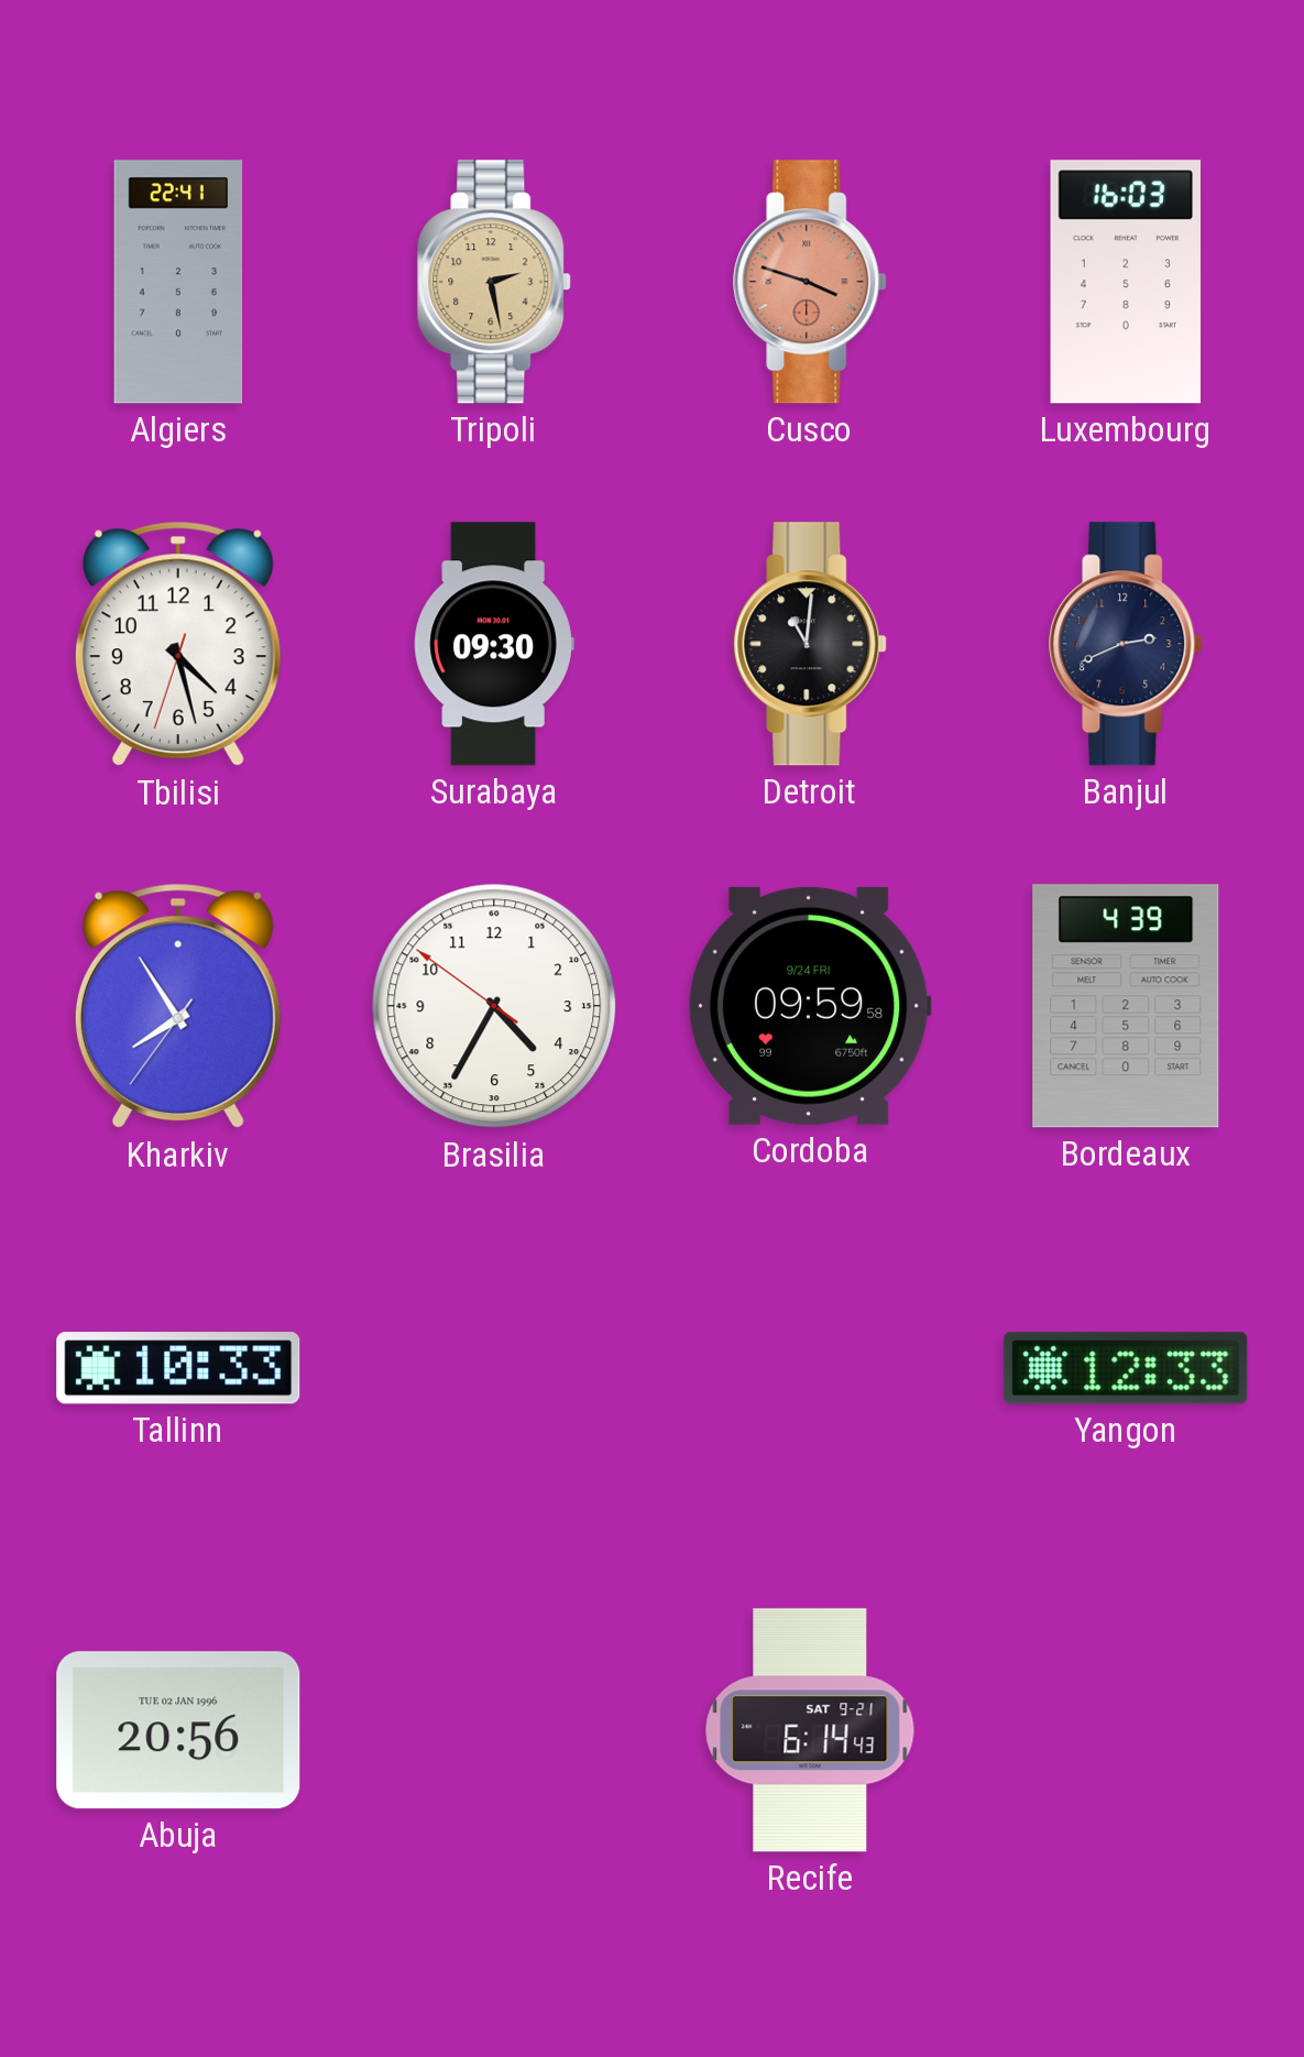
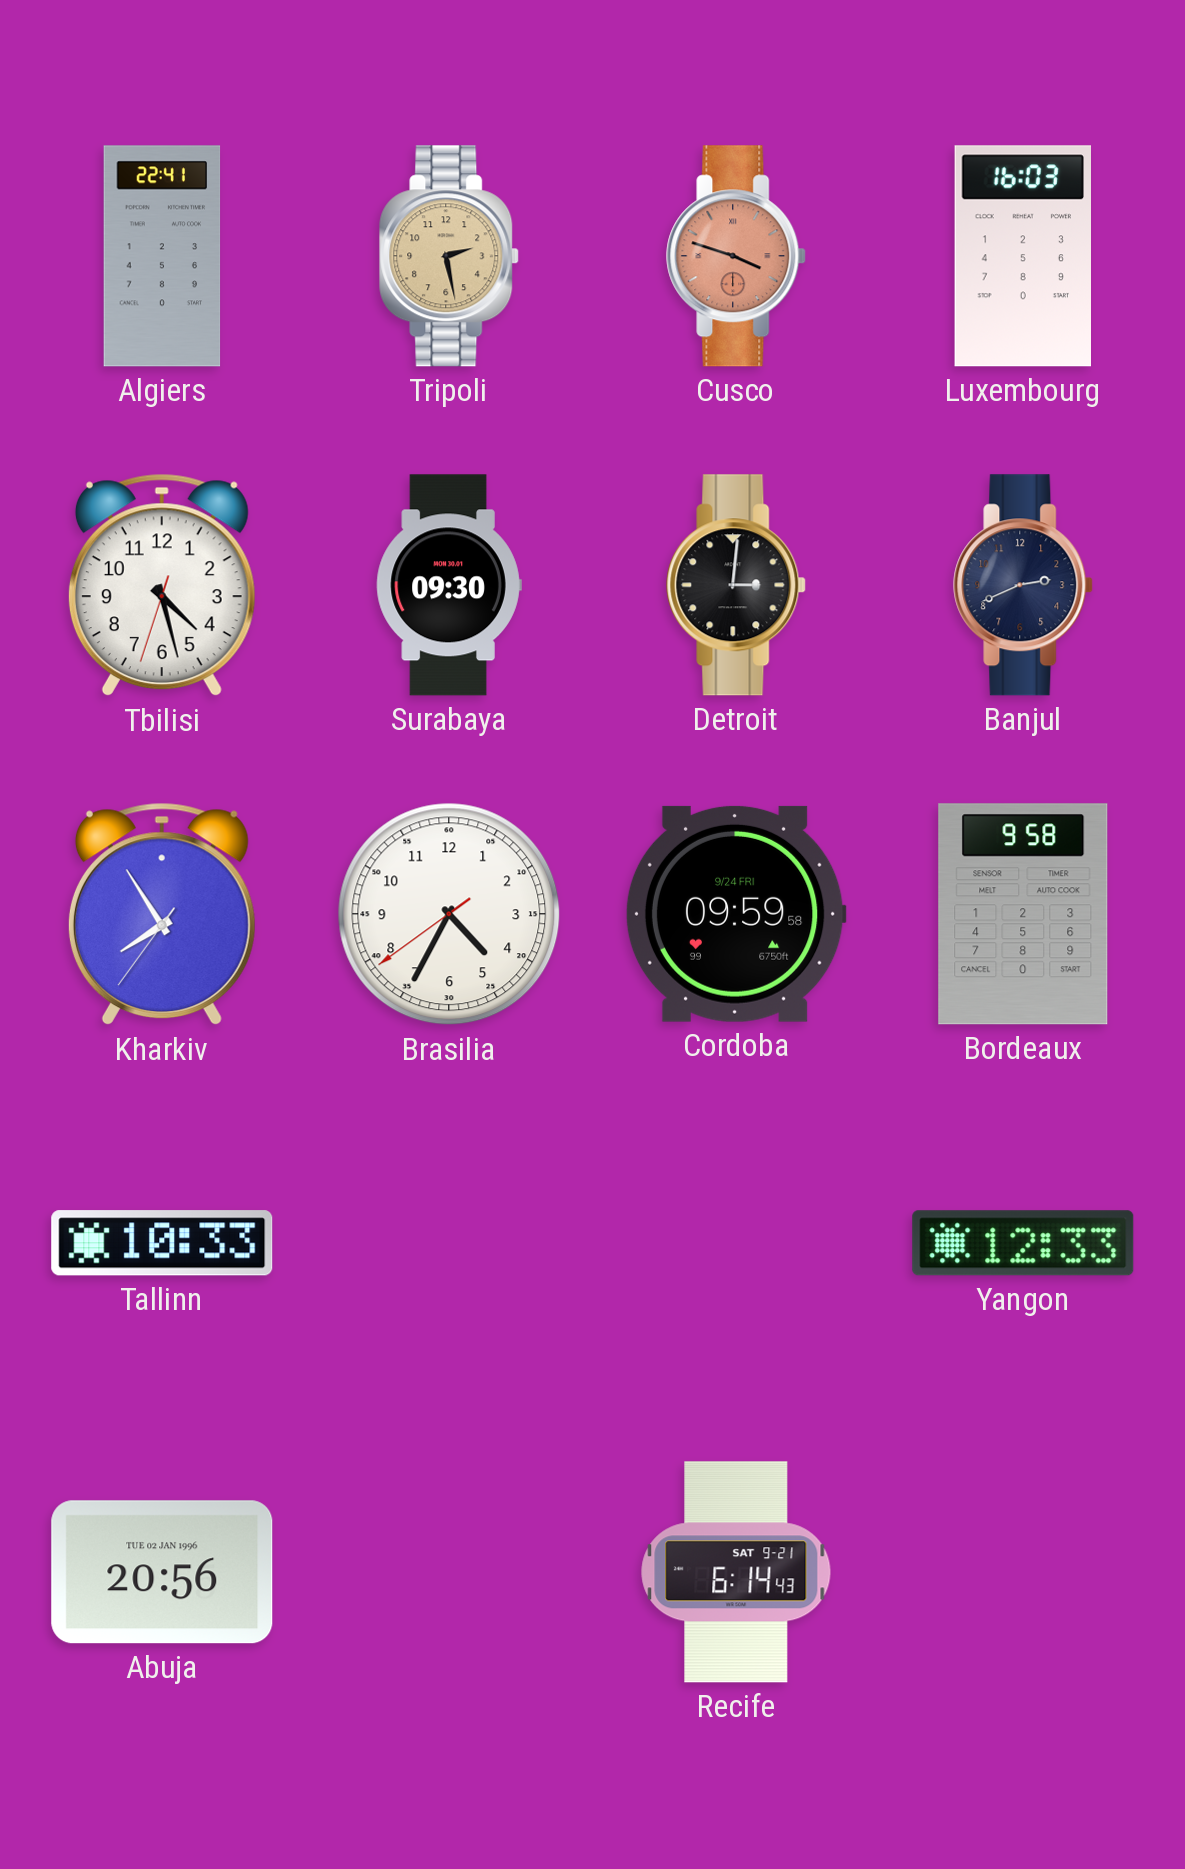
Detroit: 11:01 -> 3:01
Brasilia: 4:34:51 -> 4:34:39
Bordeaux: 4:39 -> 9:58
